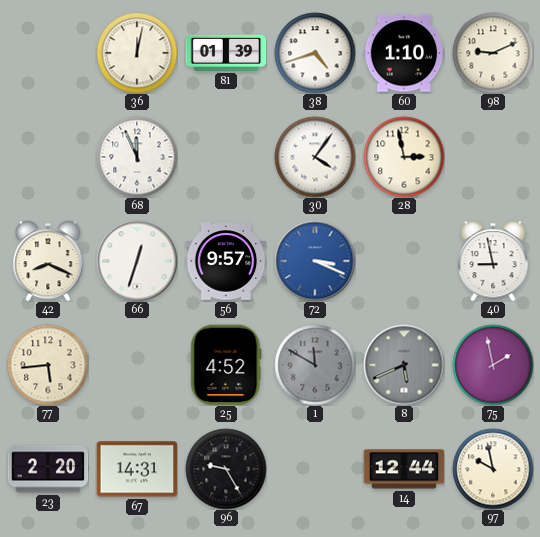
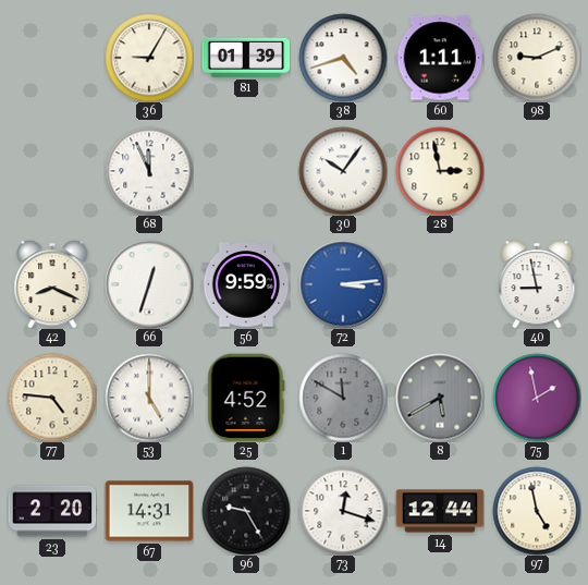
36: 12:02 -> 9:05
60: 1:10 -> 1:11
30: 4:06 -> 10:06
56: 9:57 -> 9:59
72: 3:19 -> 3:14
77: 5:44 -> 4:46
53: none -> 5:00
8: 5:41 -> 5:40
73: none -> 12:18
97: 9:58 -> 4:58
